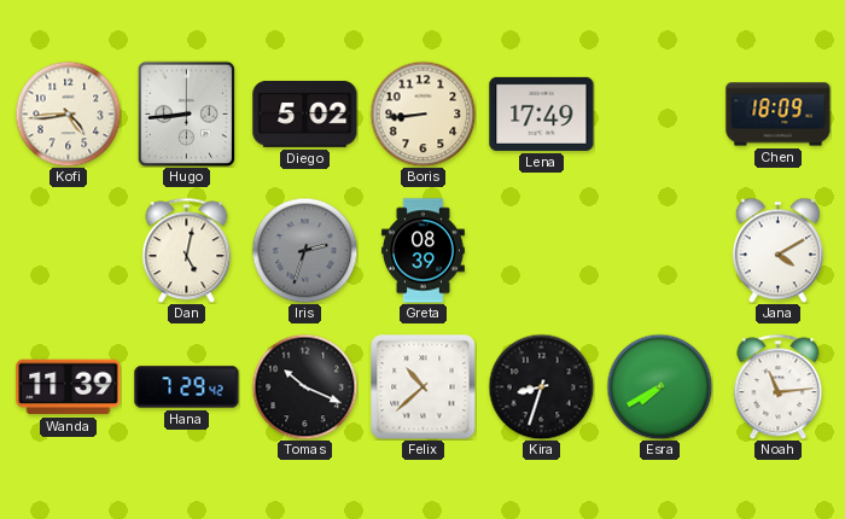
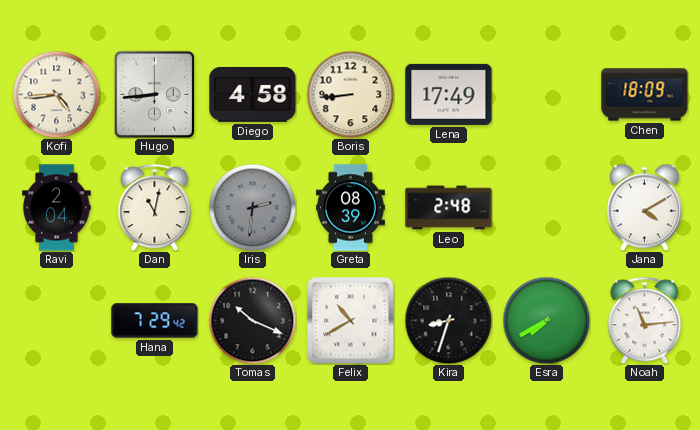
Diego: 5:02 -> 4:58
Ravi: none -> 2:04
Dan: 5:02 -> 11:02
Iris: 2:33 -> 2:31
Leo: none -> 2:48
Wanda: 11:39 -> none
Felix: 10:38 -> 10:40
